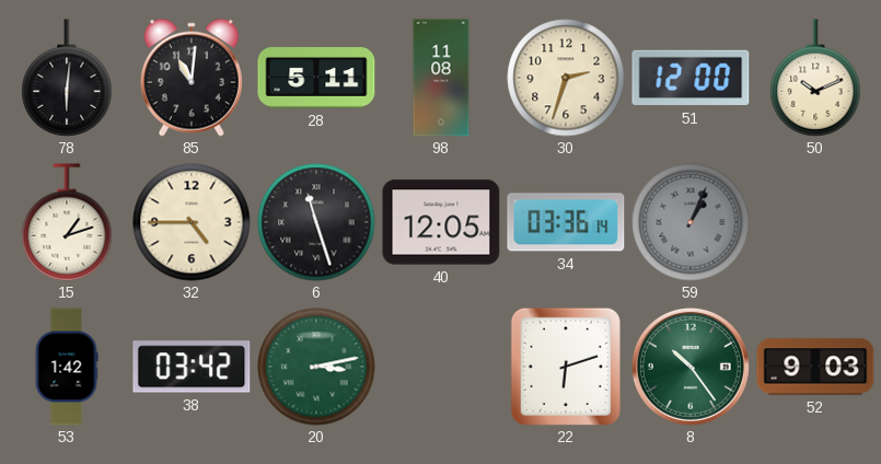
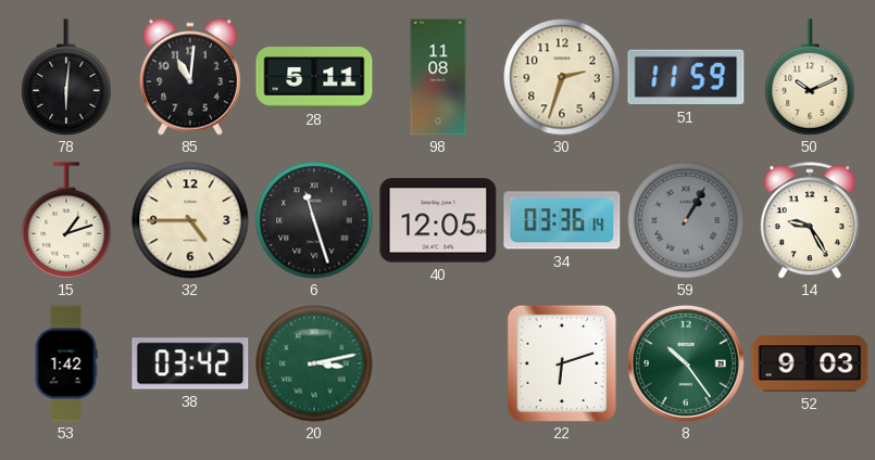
51: 12:00 -> 11:59
59: 1:04 -> 1:05
14: none -> 9:25
